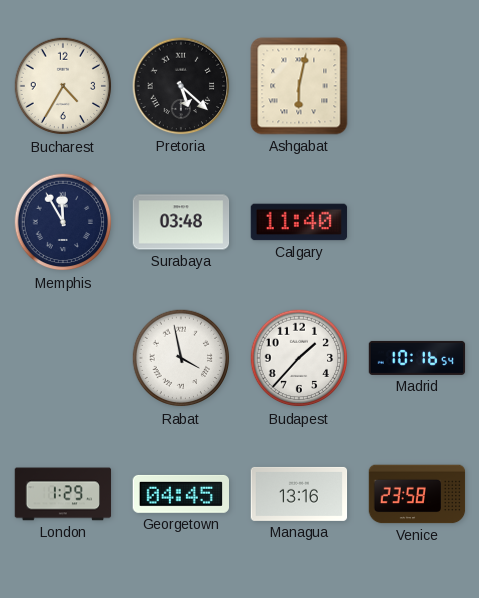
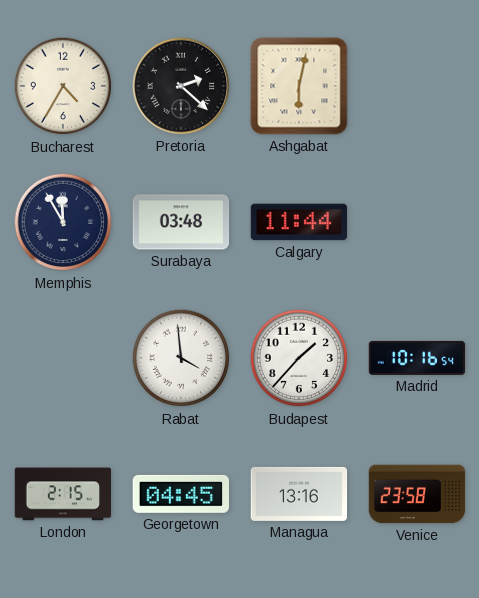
Pretoria: 5:22 -> 2:22
Calgary: 11:40 -> 11:44
Rabat: 3:58 -> 3:59
London: 1:29 -> 2:15
